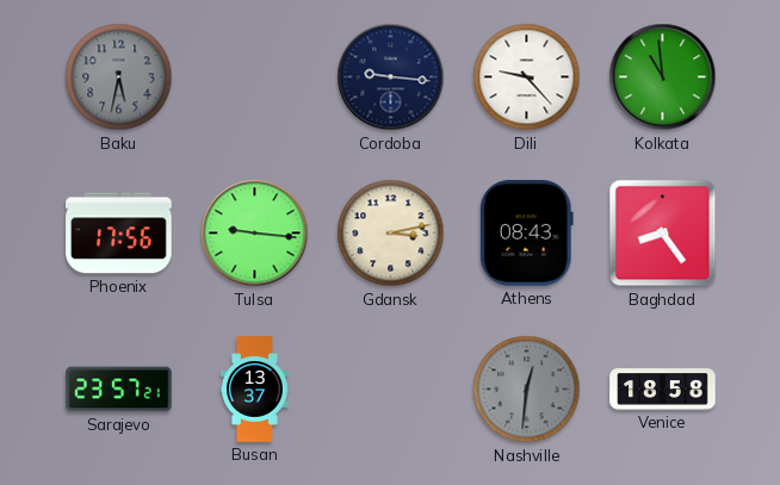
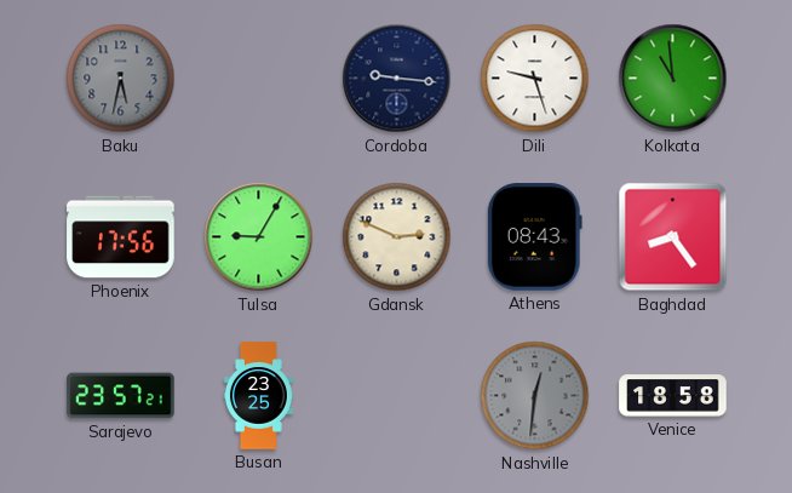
Dili: 9:23 -> 9:27
Tulsa: 9:16 -> 9:05
Gdansk: 3:13 -> 2:49
Busan: 13:37 -> 23:25
